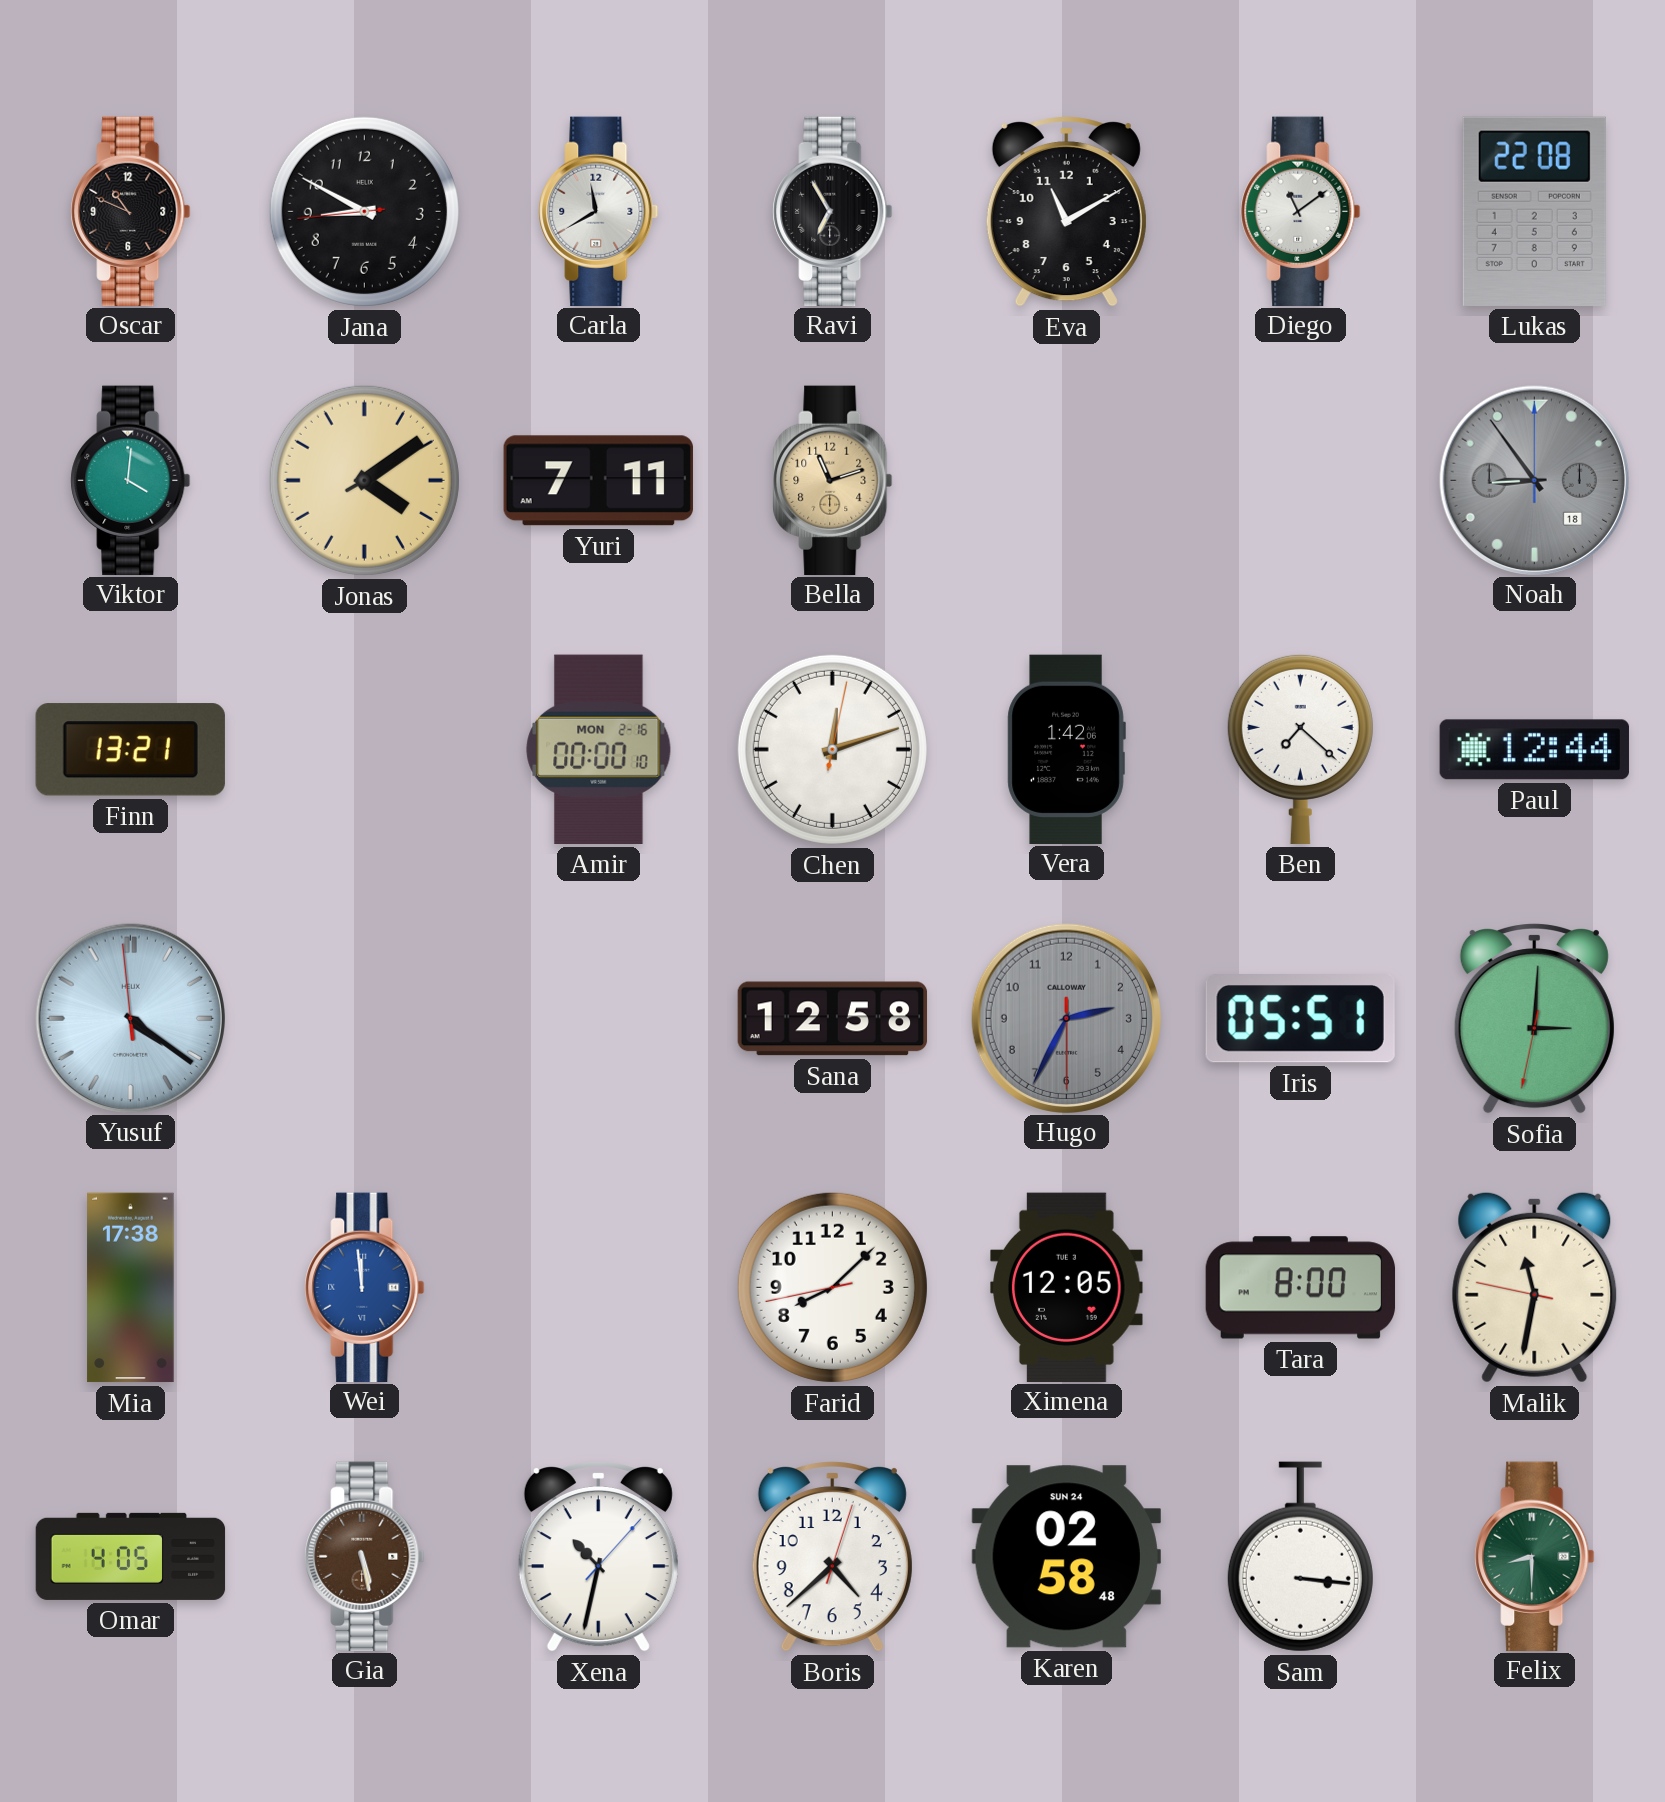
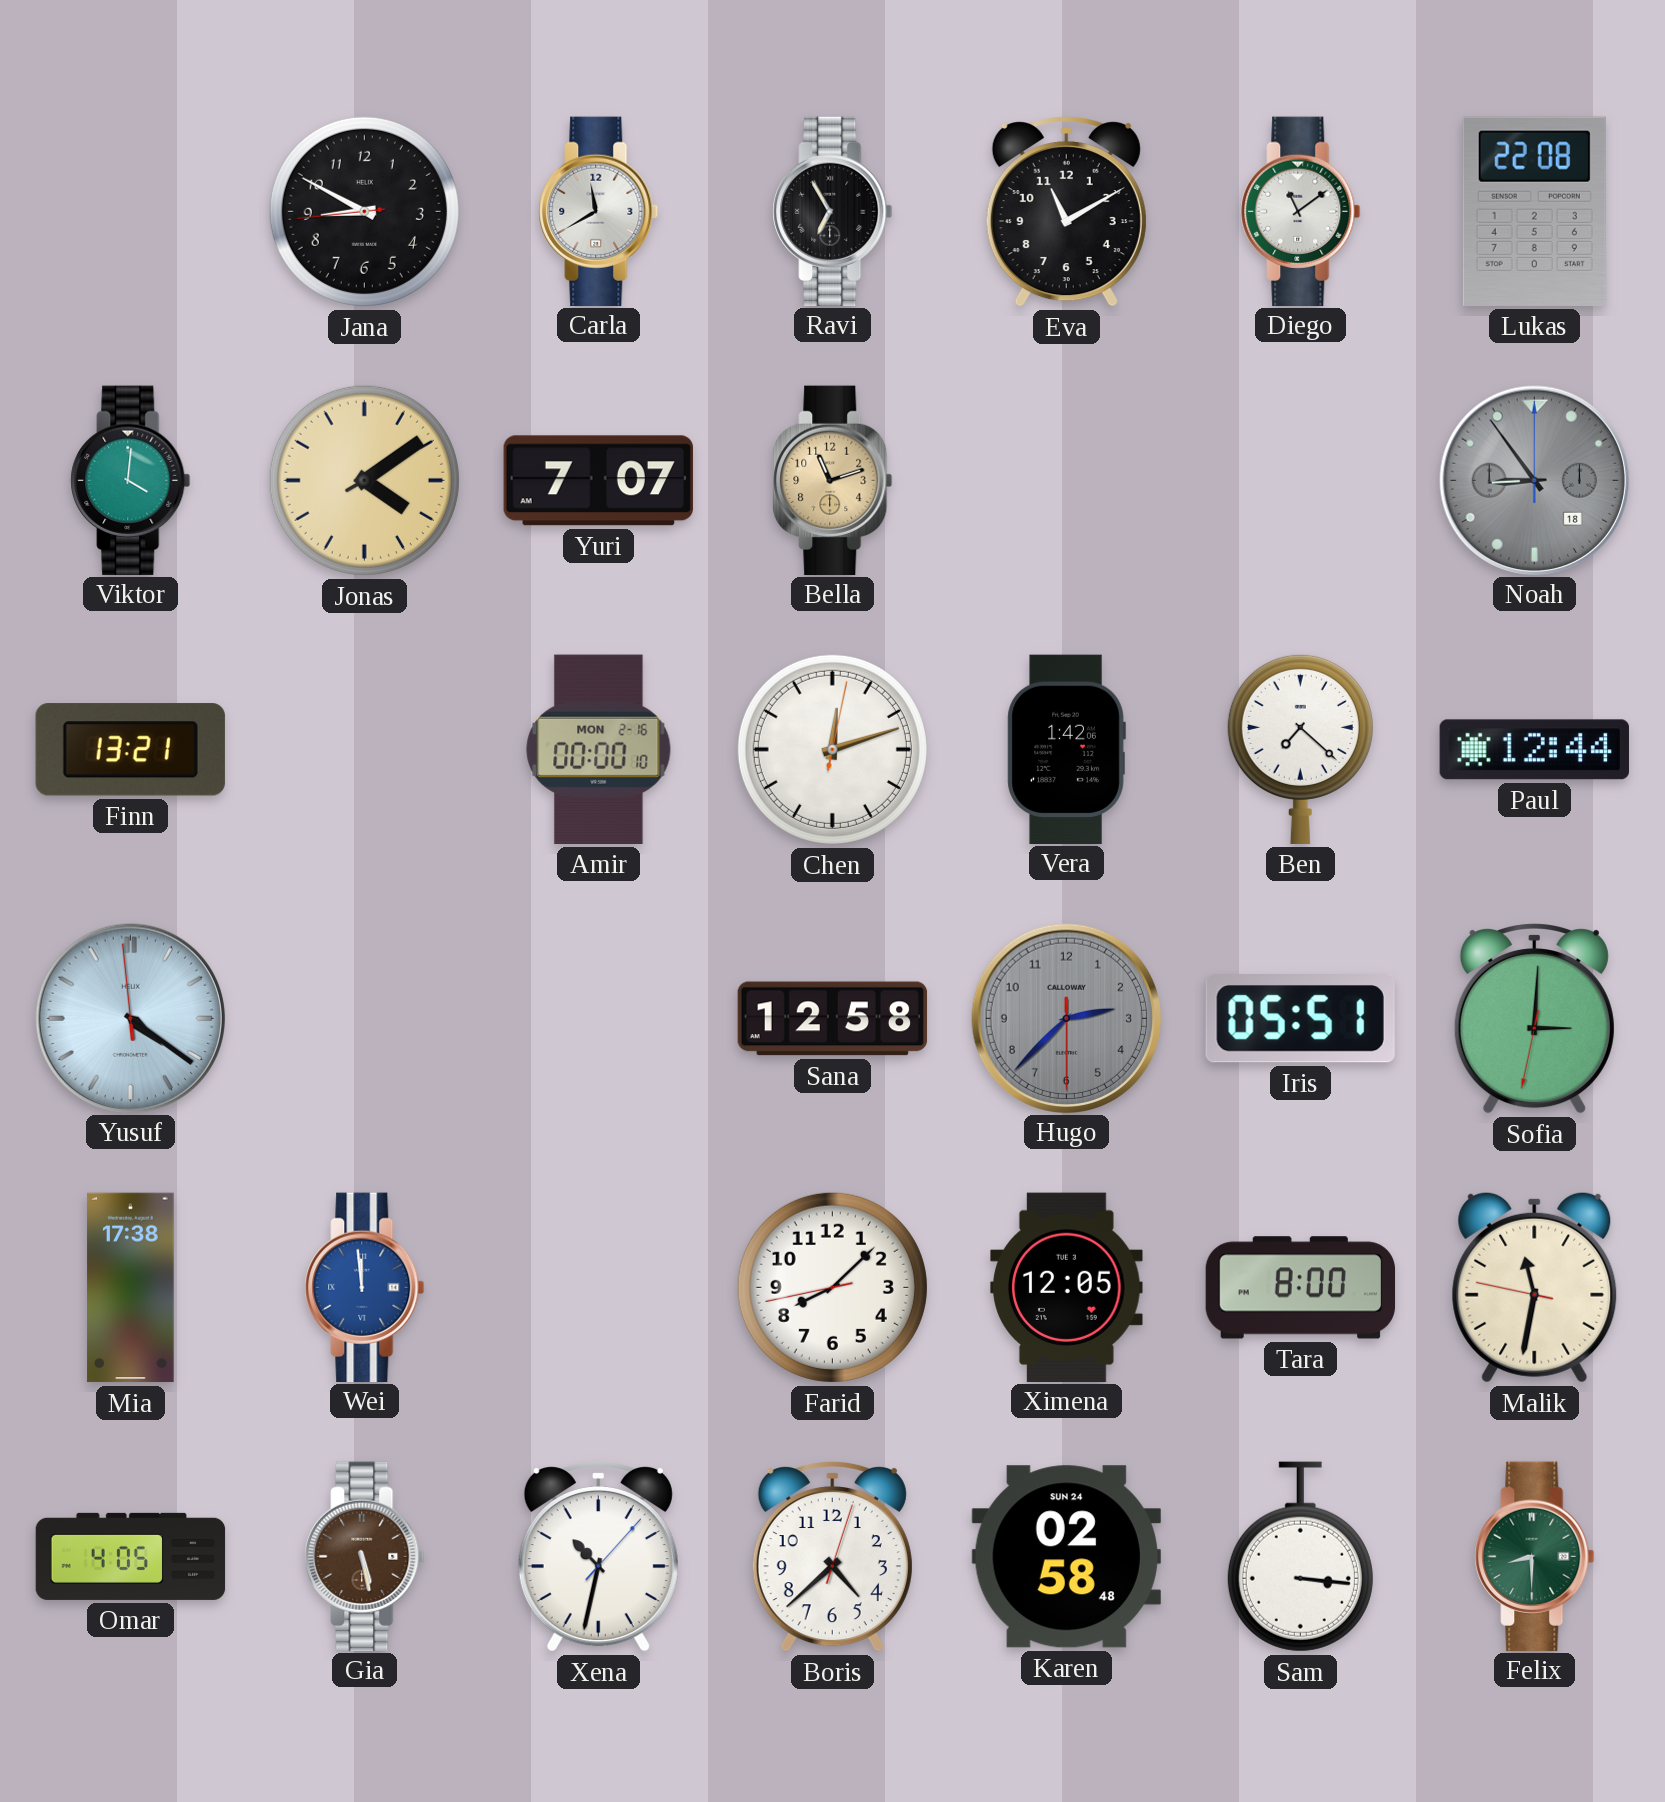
Oscar: 10:49 -> none
Yuri: 7:11 -> 7:07
Hugo: 2:34 -> 2:37
